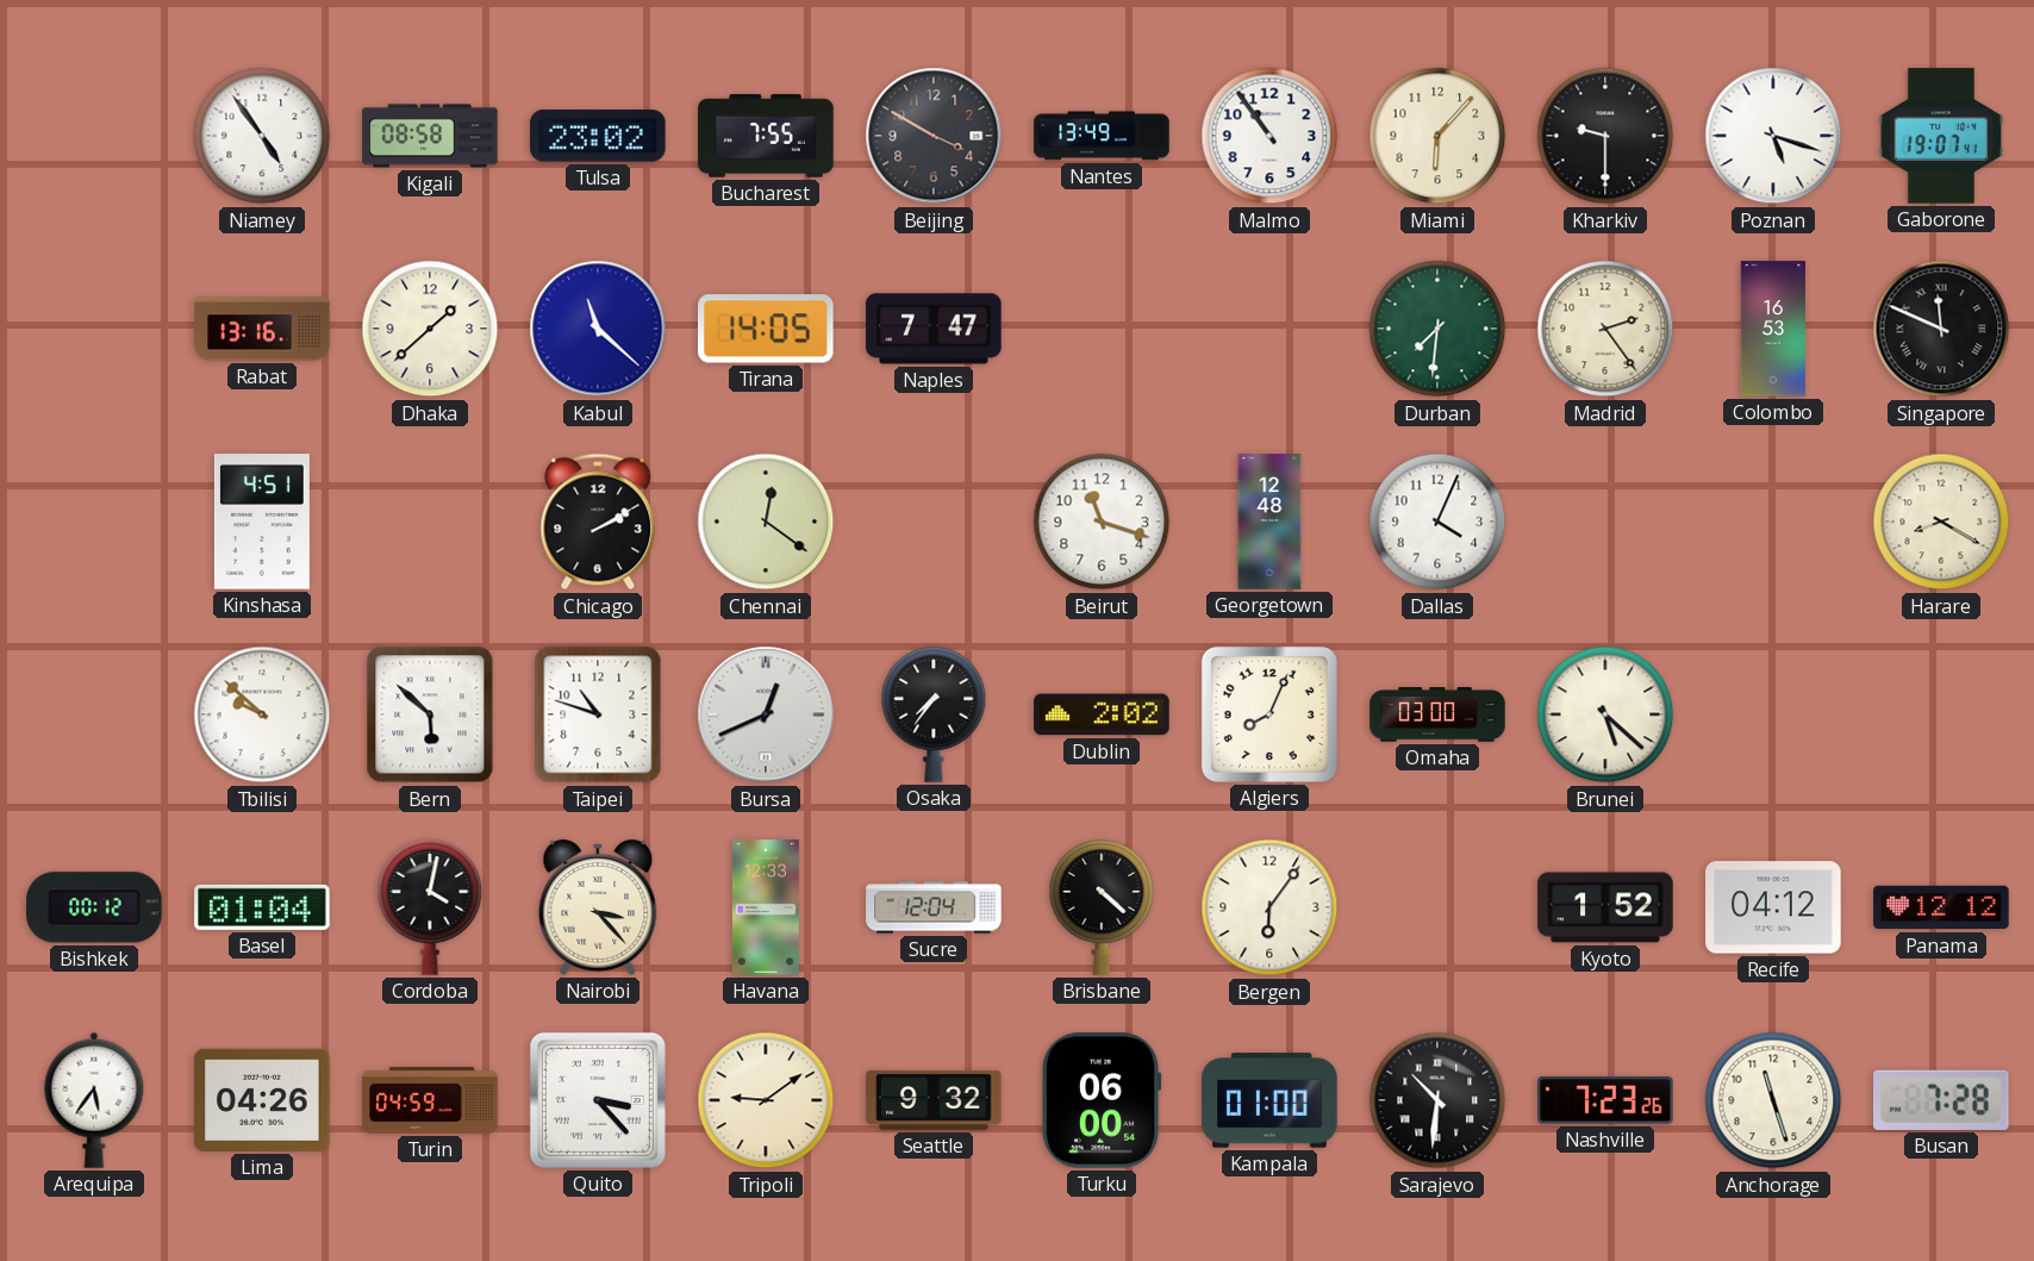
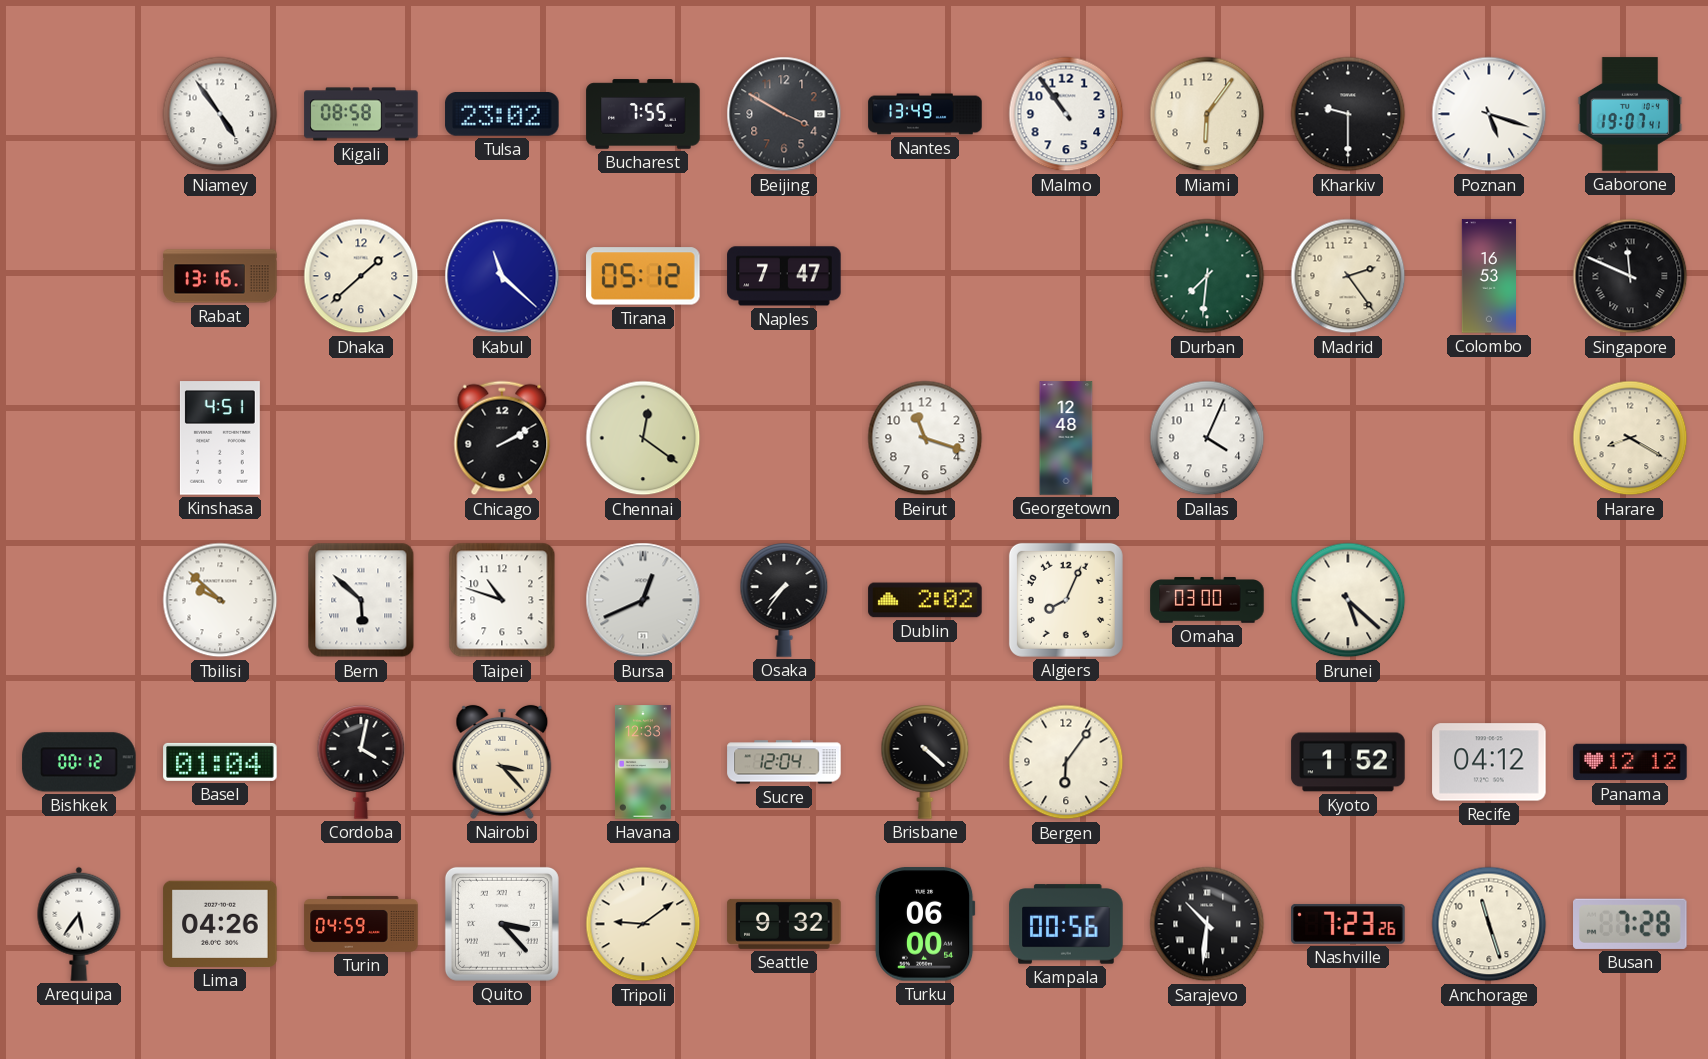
Miami: 6:07 -> 6:06
Tirana: 14:05 -> 05:12
Kampala: 01:00 -> 00:56
